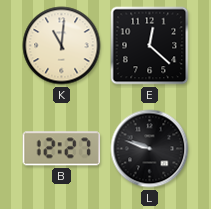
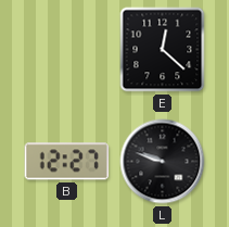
K: 11:01 -> none
